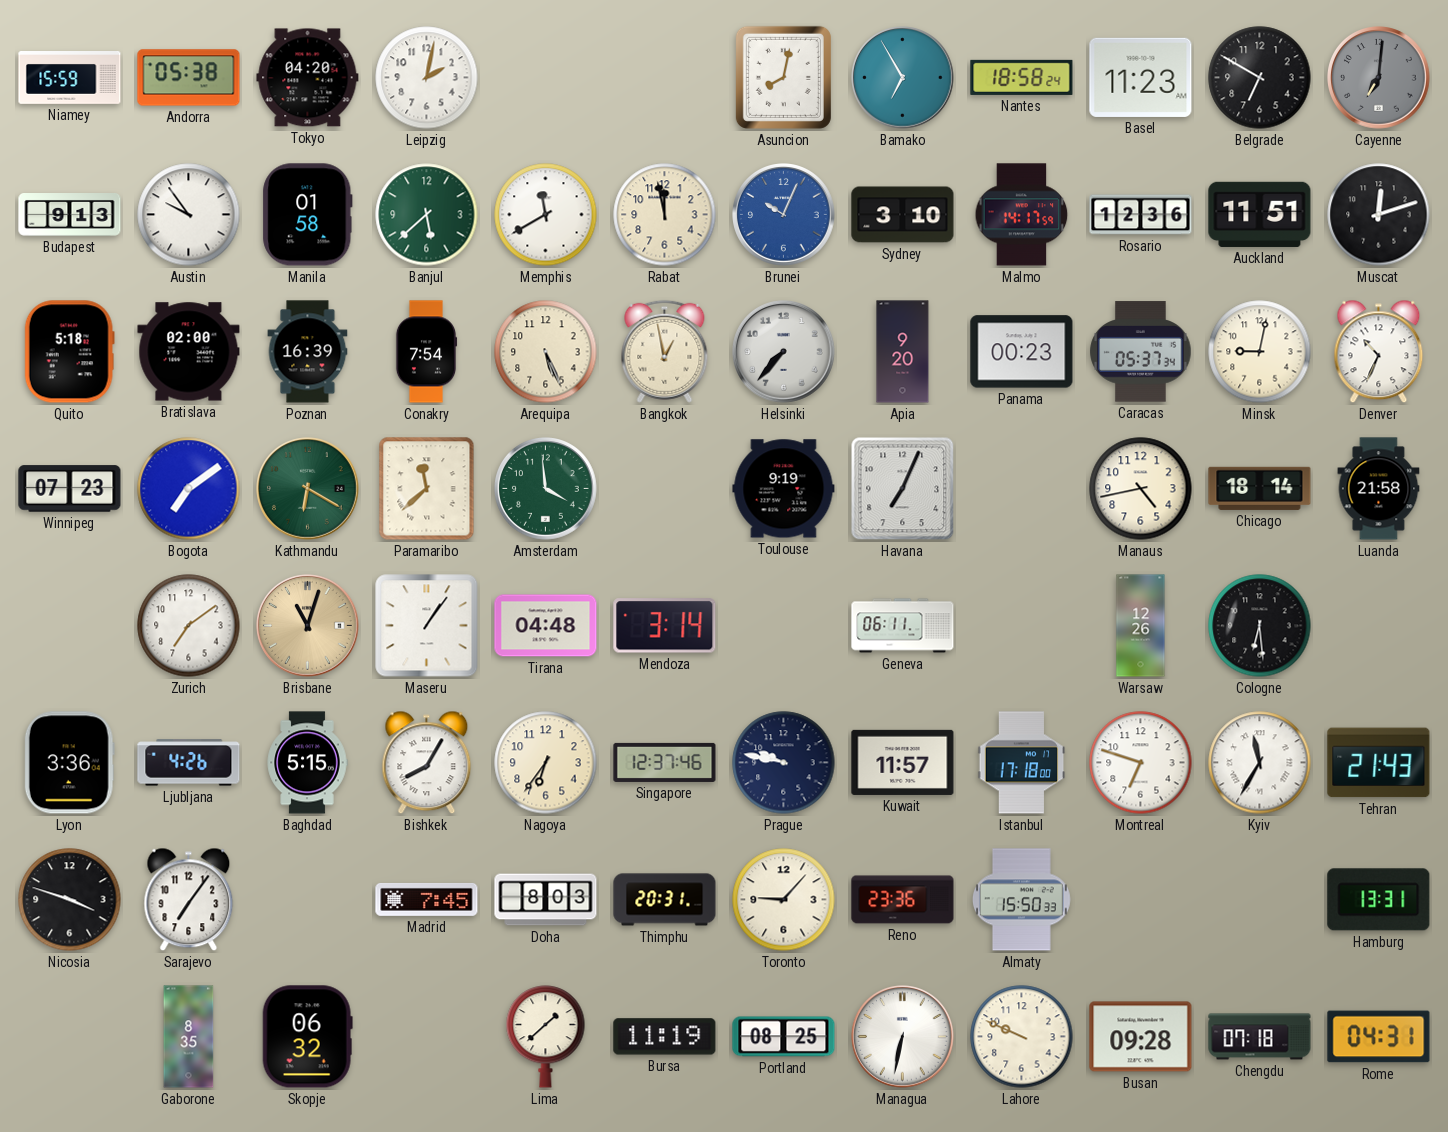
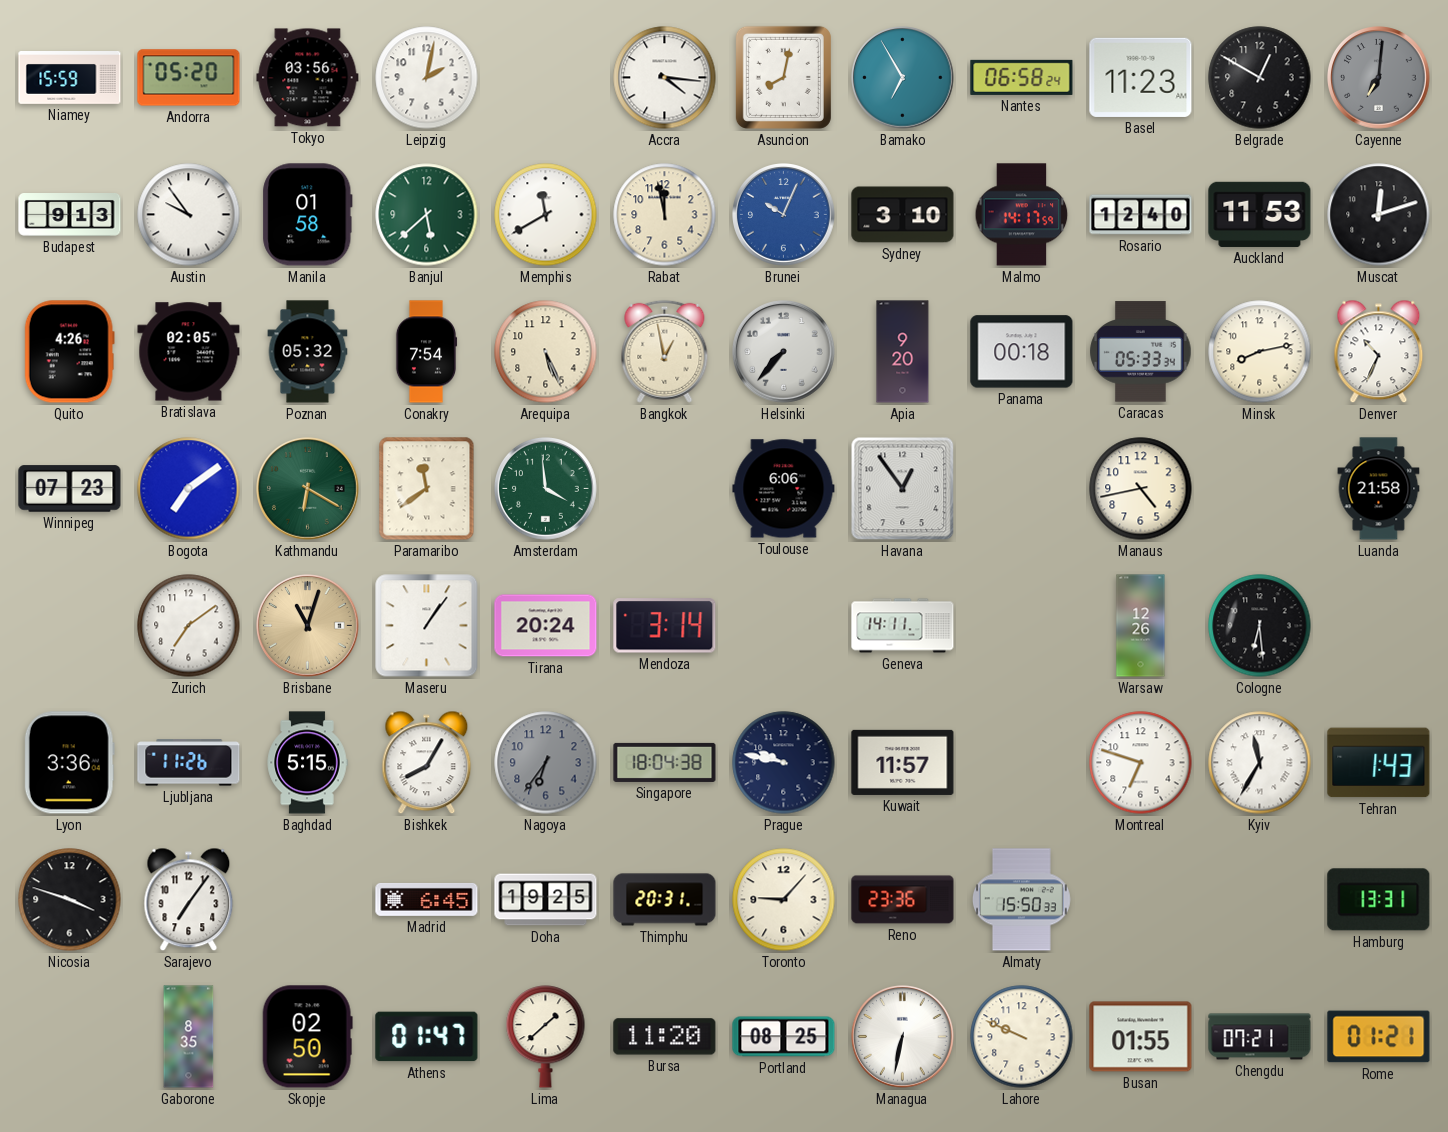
Andorra: 05:38 -> 05:20
Tokyo: 04:20 -> 03:56
Accra: none -> 4:16
Nantes: 18:58 -> 06:58
Belgrade: 6:50 -> 12:50
Rosario: 12:36 -> 12:40
Auckland: 11:51 -> 11:53
Quito: 5:18 -> 4:26
Bratislava: 02:00 -> 02:05
Poznan: 16:39 -> 05:32
Panama: 00:23 -> 00:18
Caracas: 05:37 -> 05:33
Minsk: 9:02 -> 8:13
Paramaribo: 11:38 -> 11:39
Toulouse: 9:19 -> 6:06
Havana: 7:04 -> 12:54
Chicago: 18:14 -> none
Tirana: 04:48 -> 20:24
Geneva: 06:11 -> 14:11
Ljubljana: 4:26 -> 11:26
Nagoya dial: cream -> grey
Singapore: 12:37 -> 18:04
Istanbul: 17:18 -> none
Tehran: 21:43 -> 1:43
Madrid: 7:45 -> 6:45
Doha: 8:03 -> 19:25
Skopje: 06:32 -> 02:50
Athens: none -> 01:47
Bursa: 11:19 -> 11:20
Busan: 09:28 -> 01:55
Chengdu: 07:18 -> 07:21
Rome: 04:31 -> 01:21
